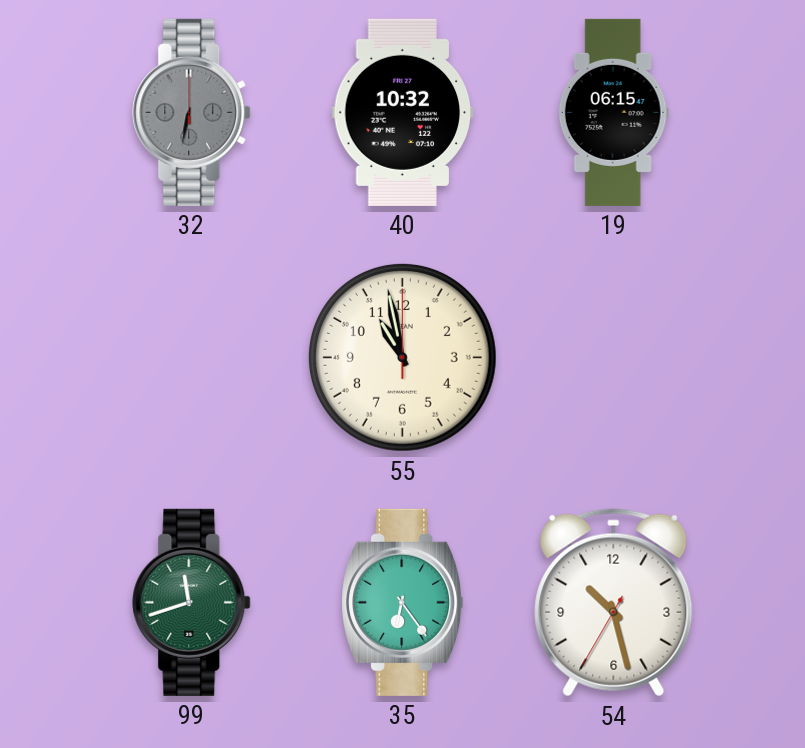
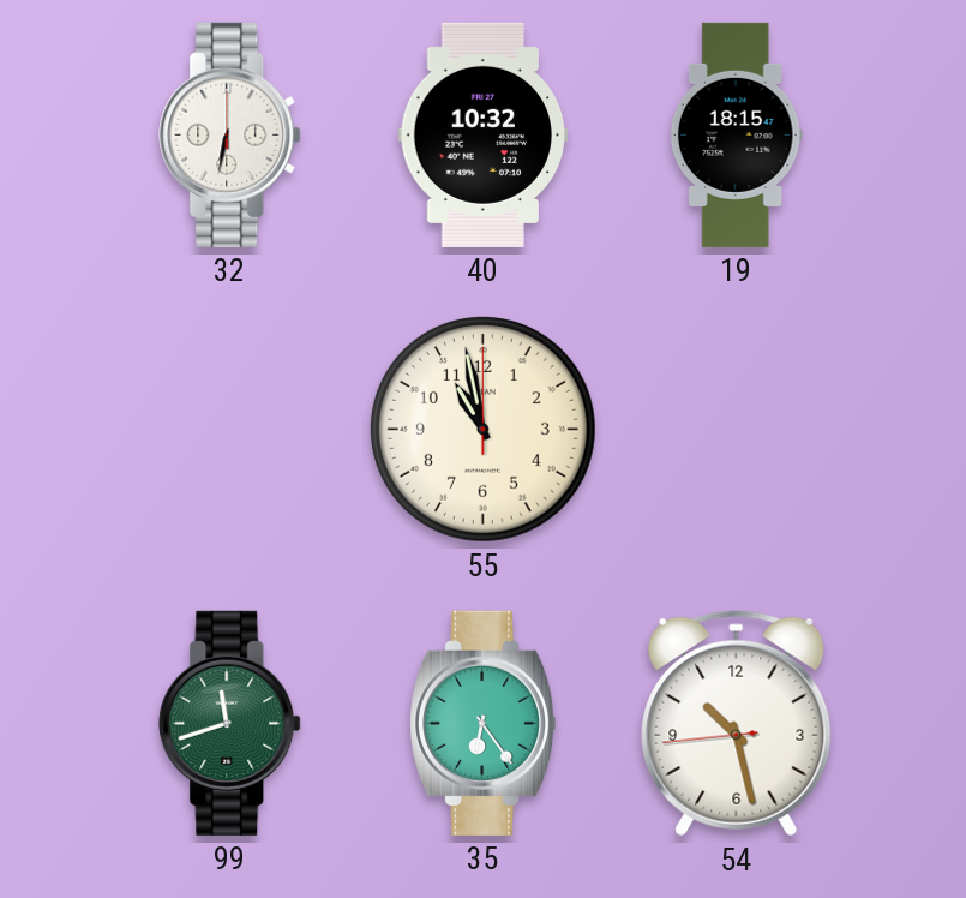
32 dial: grey -> white
19: 06:15 -> 18:15
54: 10:27:35 -> 10:27:44
